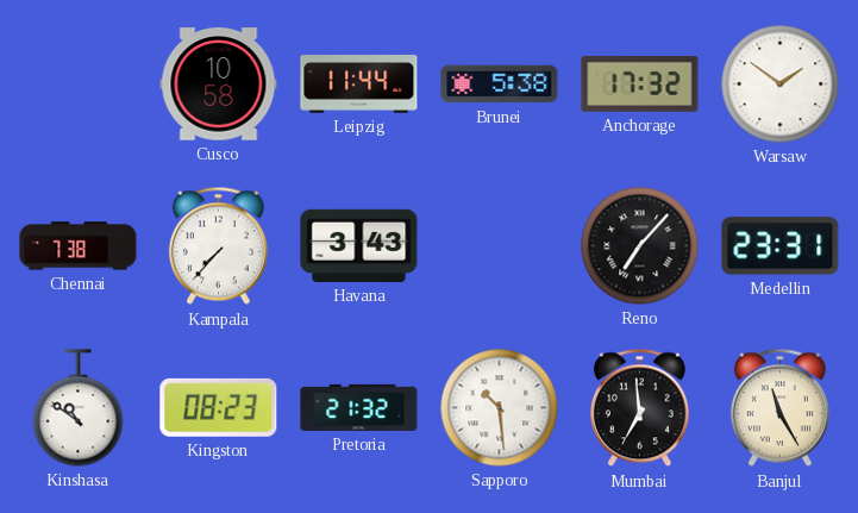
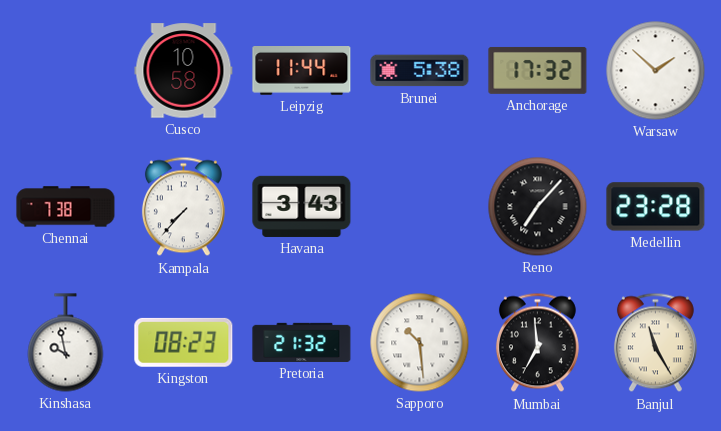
Warsaw: 1:51 -> 1:52
Medellin: 23:31 -> 23:28
Kinshasa: 10:51 -> 9:58
